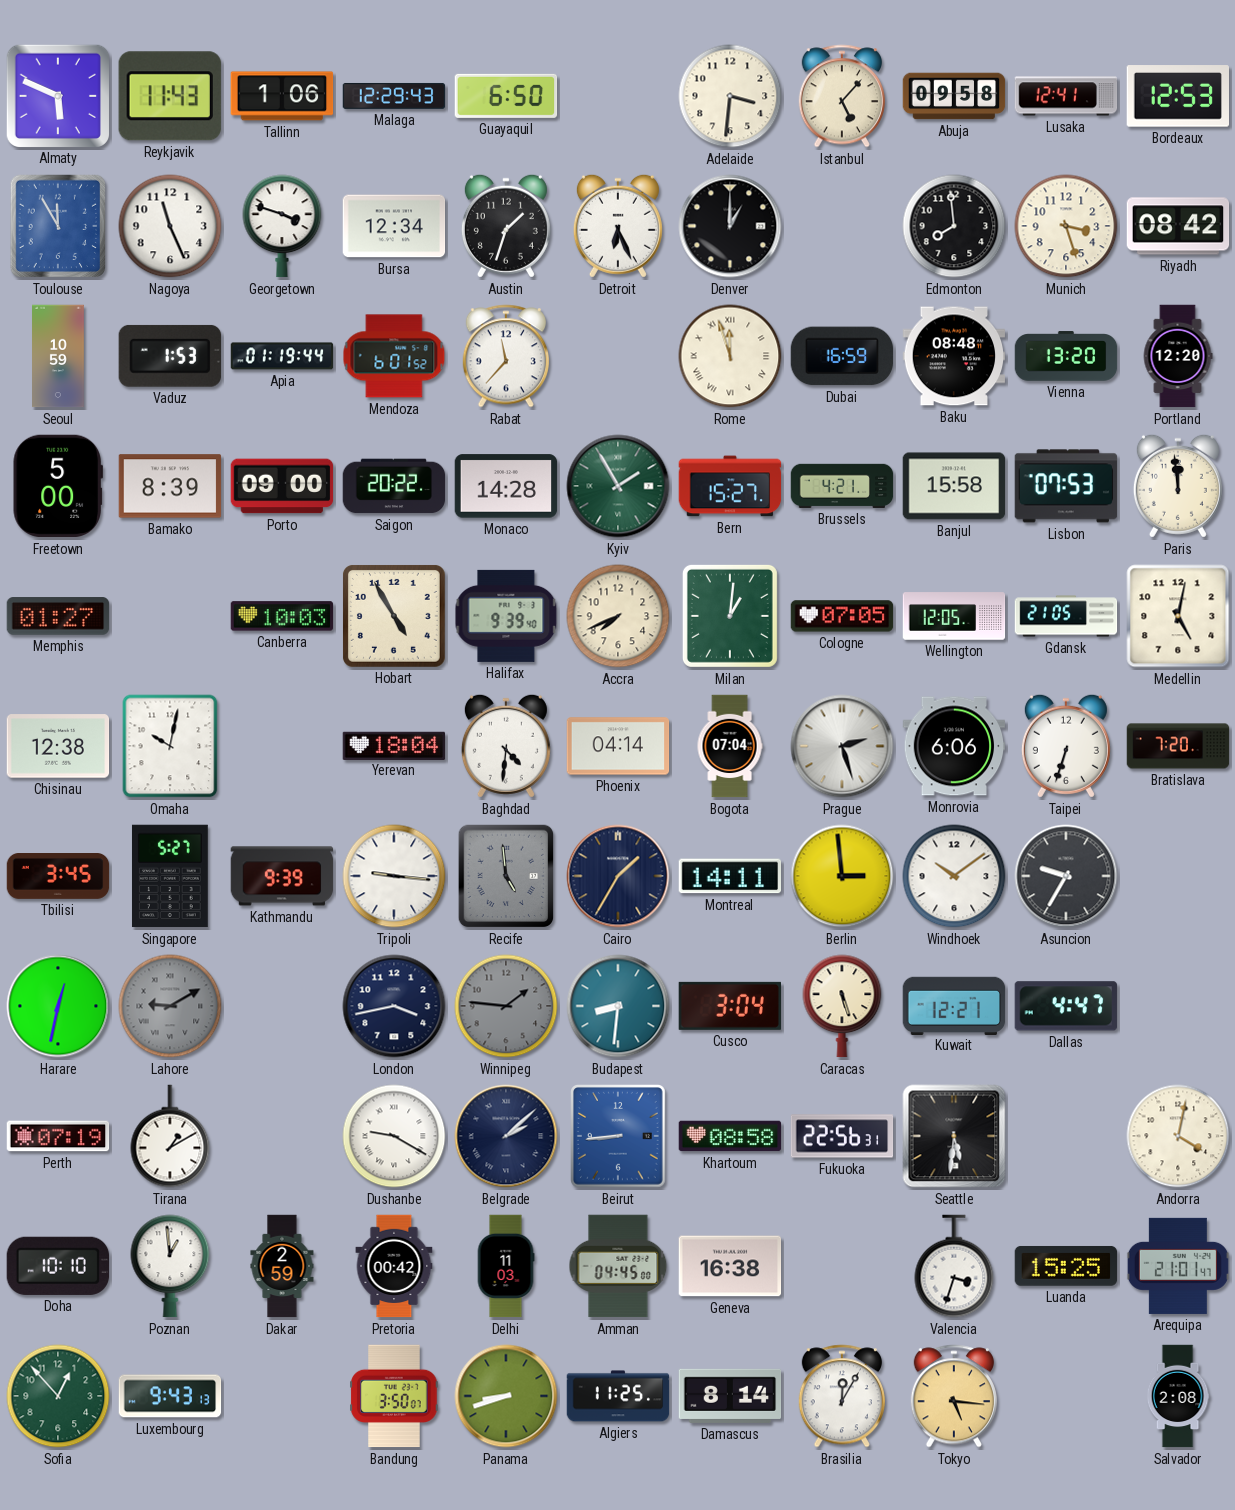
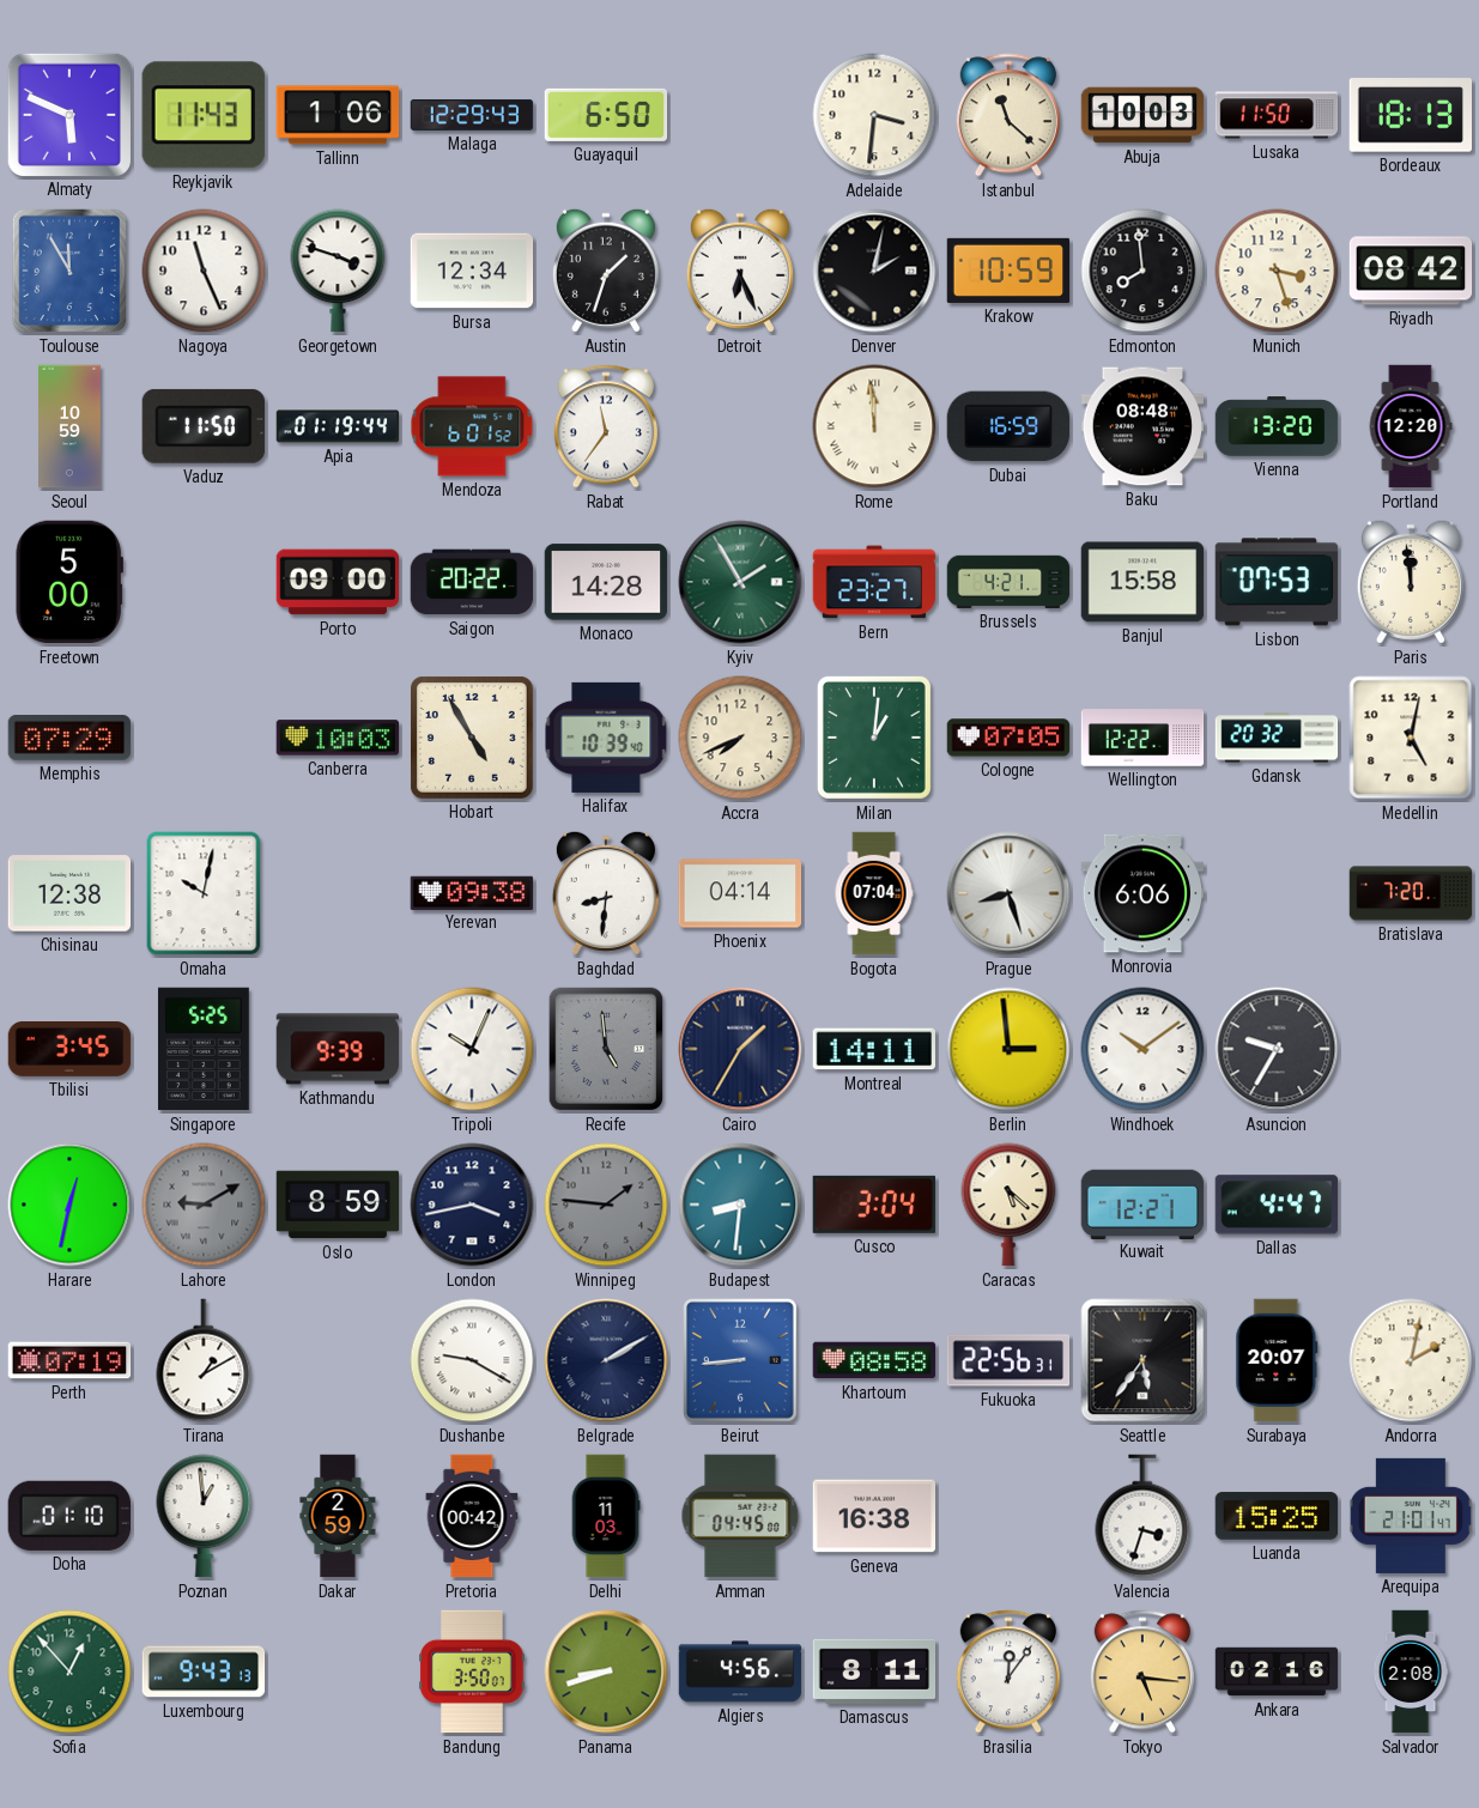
Istanbul: 5:07 -> 11:22
Abuja: 09:58 -> 10:03
Lusaka: 12:41 -> 11:50
Bordeaux: 12:53 -> 18:13
Denver: 1:00 -> 2:02
Krakow: none -> 10:59
Vaduz: 1:53 -> 11:50
Rabat: 11:37 -> 11:36
Rome: 11:57 -> 11:59
Bamako: 8:39 -> none
Bern: 15:27 -> 23:27
Memphis: 01:27 -> 07:29
Halifax: 9:39 -> 10:39
Wellington: 12:05 -> 12:22
Gdansk: 21:05 -> 20:32
Yerevan: 18:04 -> 09:38
Baghdad: 4:31 -> 8:31
Prague: 2:27 -> 8:27
Taipei: 6:33 -> none
Singapore: 5:27 -> 5:25
Tripoli: 9:16 -> 10:04
Oslo: none -> 8:59
Caracas: 5:27 -> 5:22
Belgrade: 2:08 -> 2:10
Seattle: 5:31 -> 5:36
Surabaya: none -> 20:07
Andorra: 4:02 -> 2:02
Doha: 10:10 -> 01:10
Algiers: 11:25 -> 4:56
Damascus: 8:14 -> 8:11
Brasilia: 12:05 -> 12:06
Ankara: none -> 02:16
